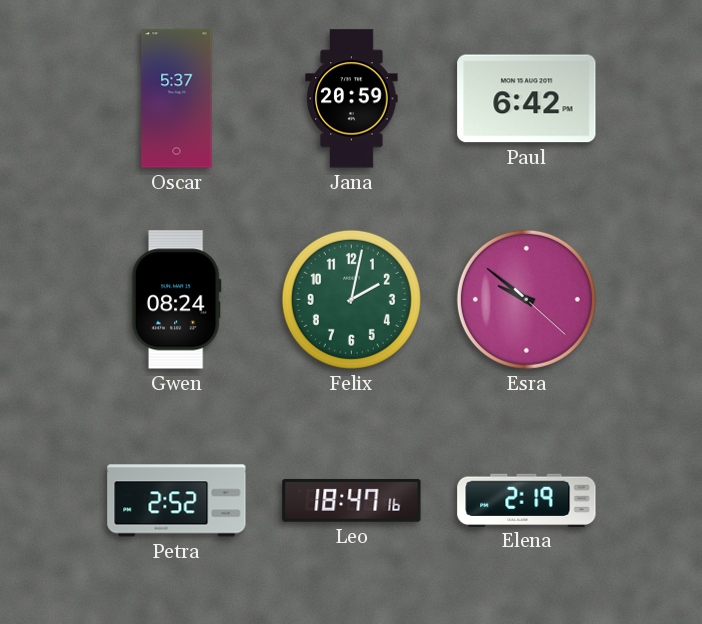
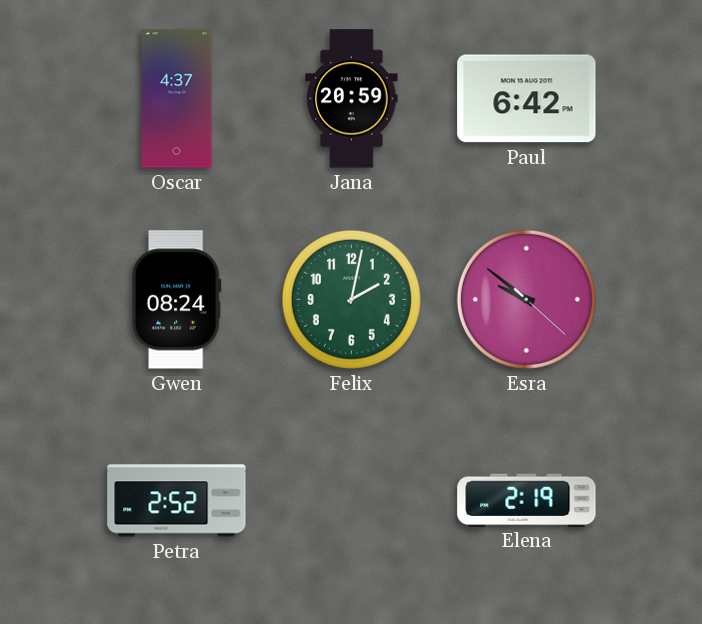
Oscar: 5:37 -> 4:37
Leo: 18:47 -> none
